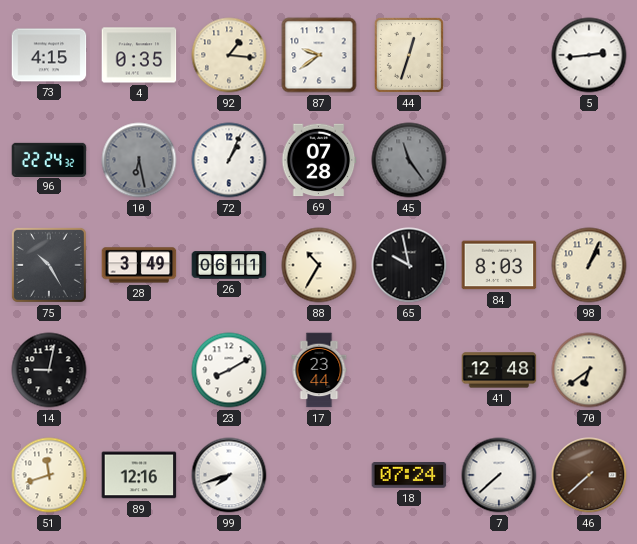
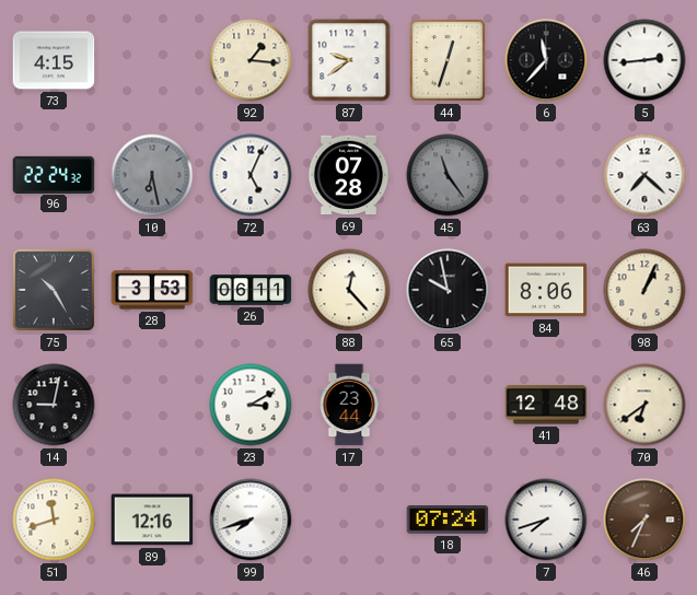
4: 0:35 -> none
6: none -> 11:37
72: 1:04 -> 5:04
63: none -> 7:22
28: 3:49 -> 3:53
88: 10:35 -> 12:23
84: 8:03 -> 8:06
23: 8:10 -> 3:10
7: 7:38 -> 7:42
46: 7:38 -> 7:34
